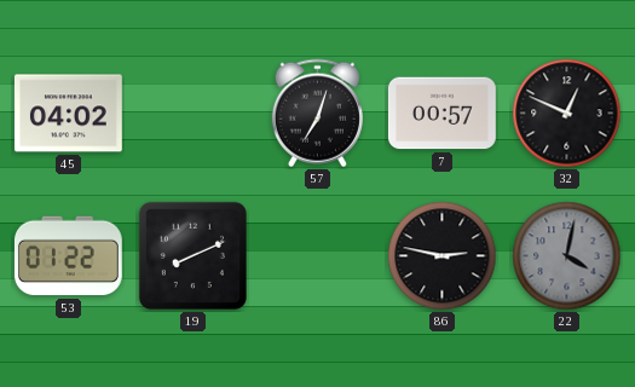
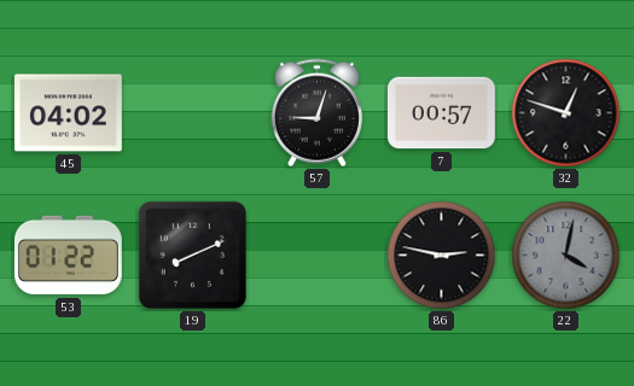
57: 7:03 -> 9:03
32: 12:49 -> 12:48
